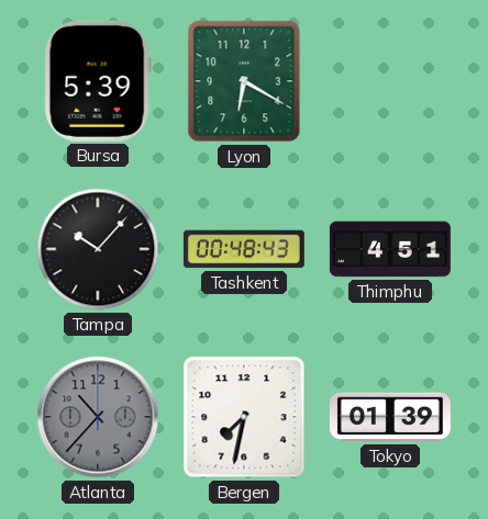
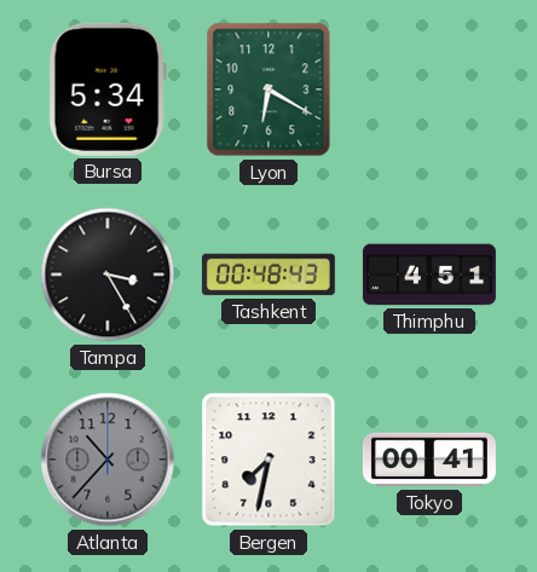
Bursa: 5:39 -> 5:34
Tampa: 10:07 -> 3:25
Tokyo: 01:39 -> 00:41
